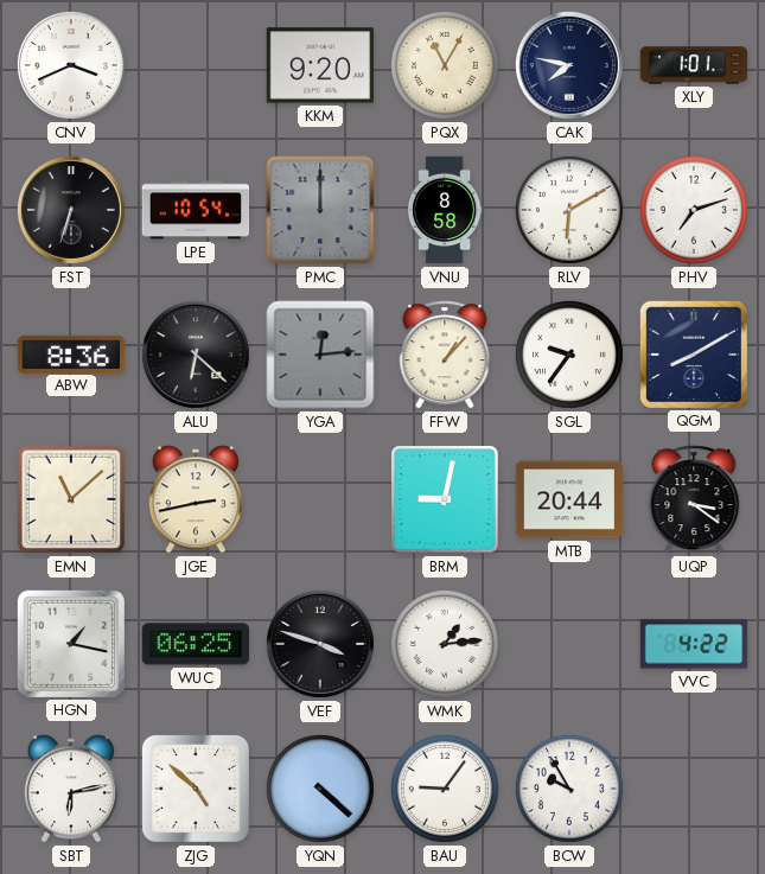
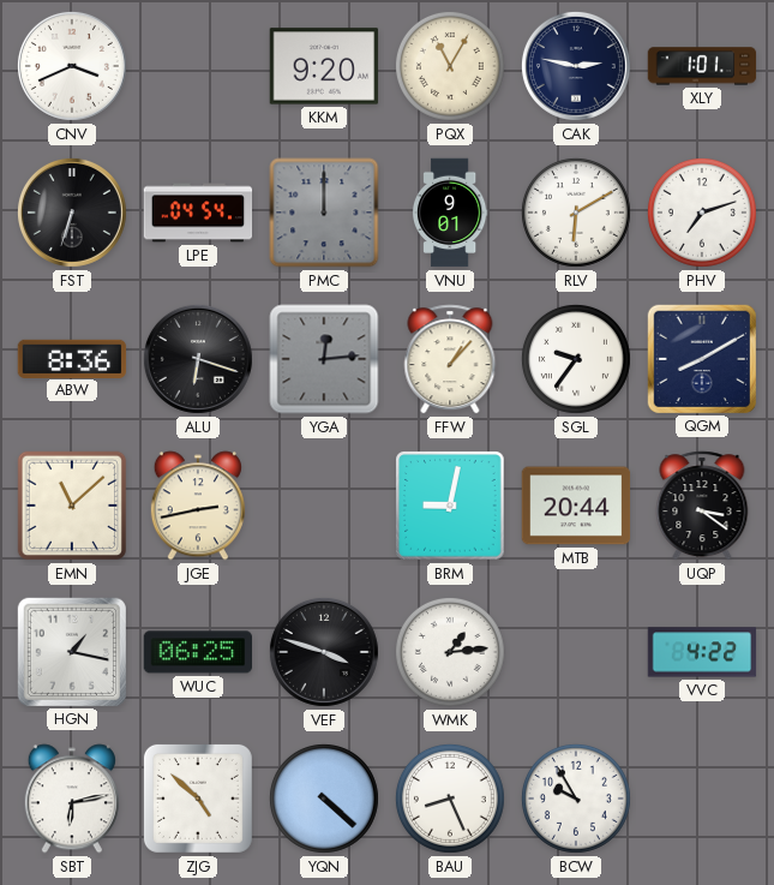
CAK: 7:47 -> 2:47
LPE: 10:54 -> 04:54
VNU: 8:58 -> 9:01
ALU: 6:22 -> 6:18
BAU: 9:06 -> 8:26
